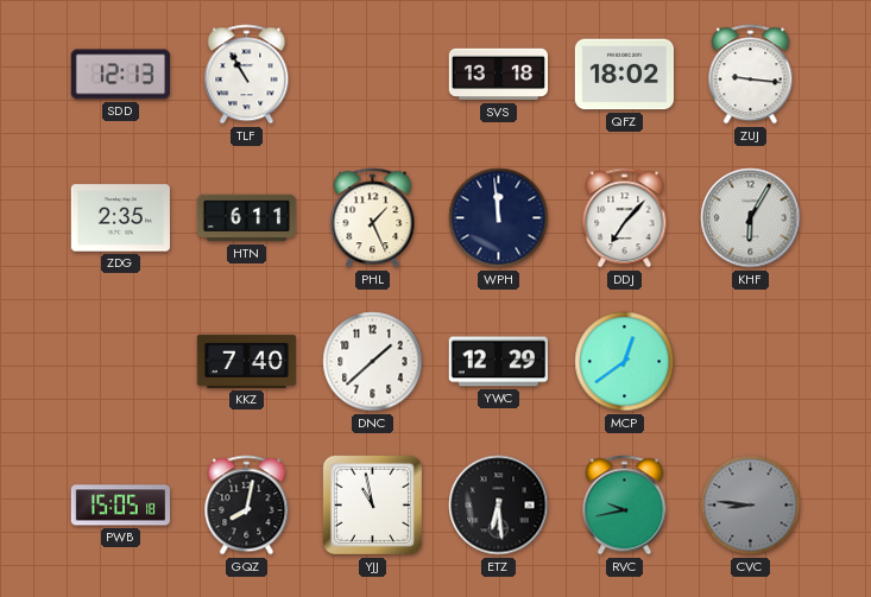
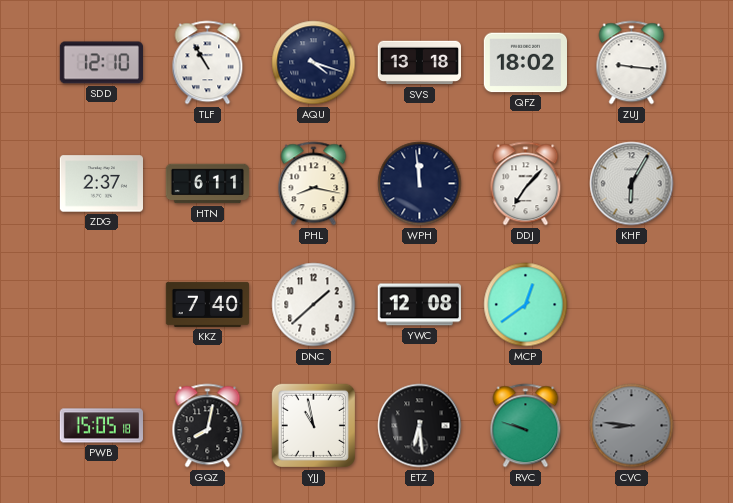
SDD: 12:13 -> 12:10
AQU: none -> 4:18
ZDG: 2:35 -> 2:37
PHL: 1:26 -> 8:17
YWC: 12:29 -> 12:08
RVC: 9:43 -> 9:48
